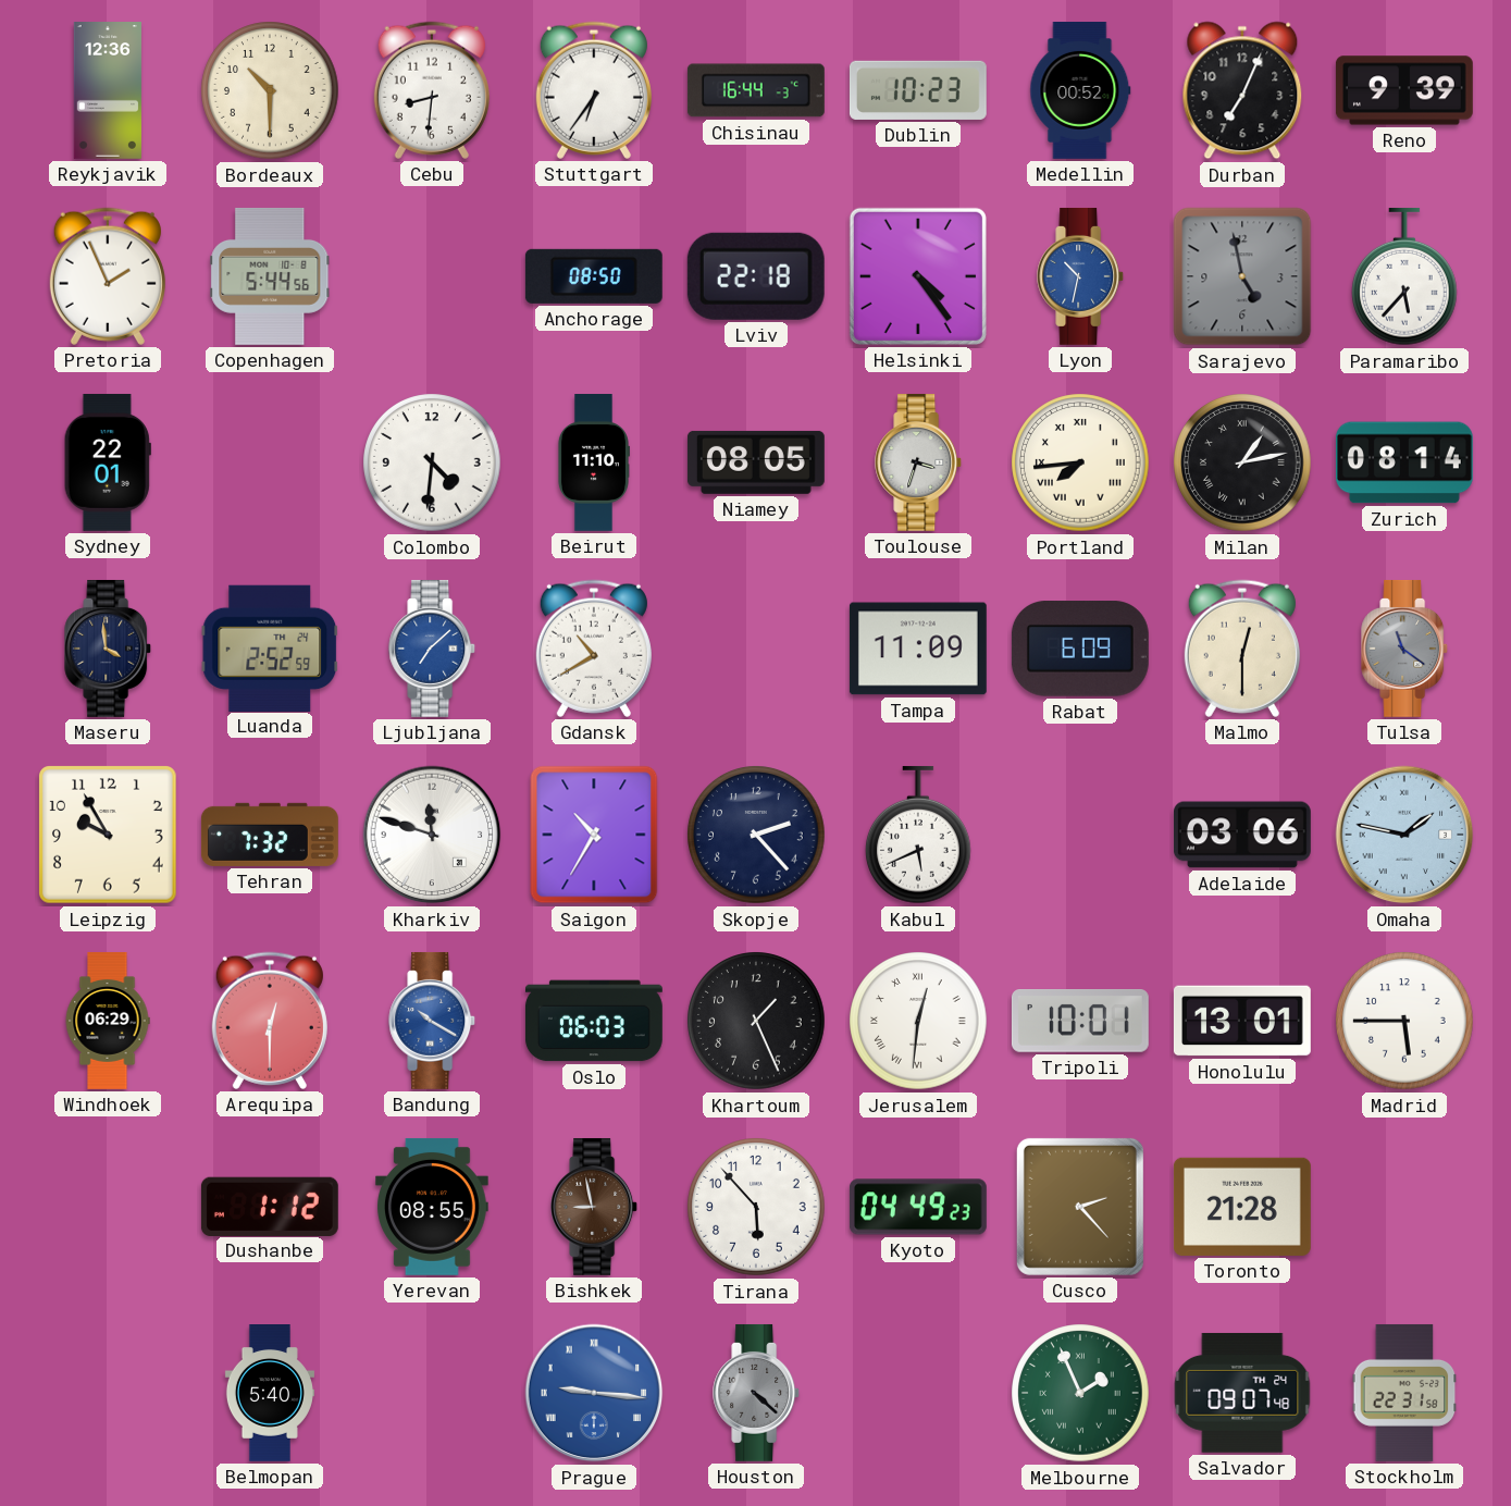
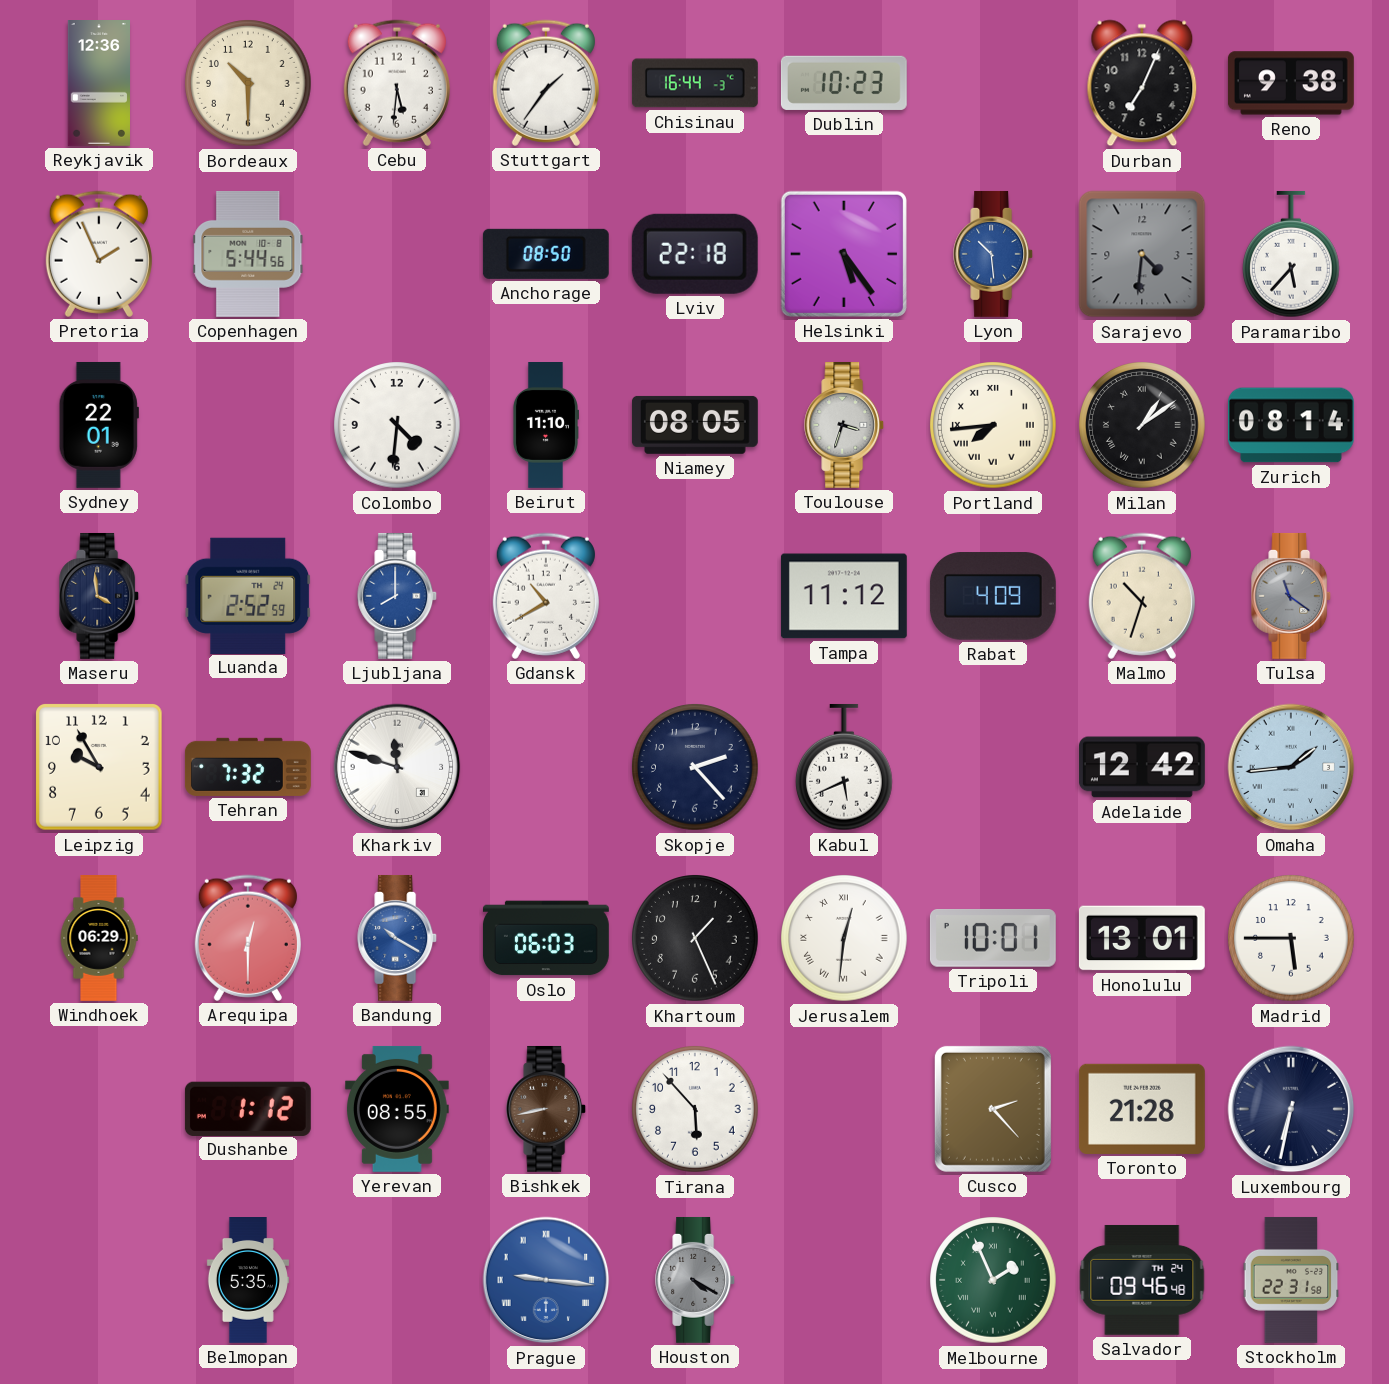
Cebu: 8:31 -> 5:31
Stuttgart: 6:36 -> 1:36
Medellin: 00:52 -> none
Reno: 9:39 -> 9:38
Helsinki: 4:24 -> 5:24
Lyon: 10:32 -> 10:29
Sarajevo: 4:58 -> 4:31
Milan: 1:13 -> 1:09
Ljubljana: 7:08 -> 8:00
Tampa: 11:09 -> 11:12
Rabat: 6:09 -> 4:09
Malmo: 12:30 -> 10:33
Saigon: 10:35 -> none
Adelaide: 03:06 -> 12:42
Omaha: 1:47 -> 1:44
Bishkek: 8:58 -> 8:43
Kyoto: 04:49 -> none
Luxembourg: none -> 6:32
Belmopan: 5:40 -> 5:35
Houston: 4:22 -> 4:20
Salvador: 09:07 -> 09:46
